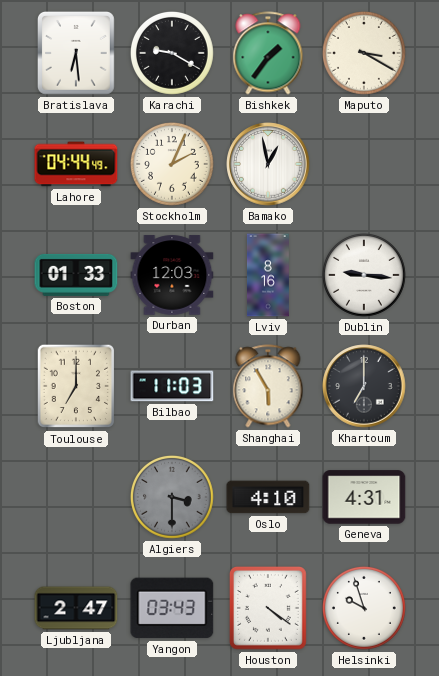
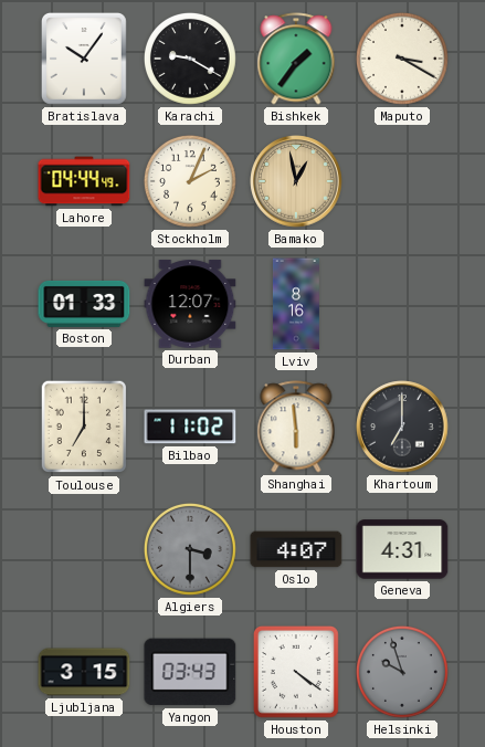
Bratislava: 6:29 -> 10:06
Bamako dial: white -> champagne
Durban: 12:03 -> 12:07
Dublin: 9:16 -> none
Bilbao: 11:03 -> 11:02
Shanghai: 5:55 -> 5:59
Oslo: 4:10 -> 4:07
Ljubljana: 2:47 -> 3:15
Helsinki dial: white -> grey
